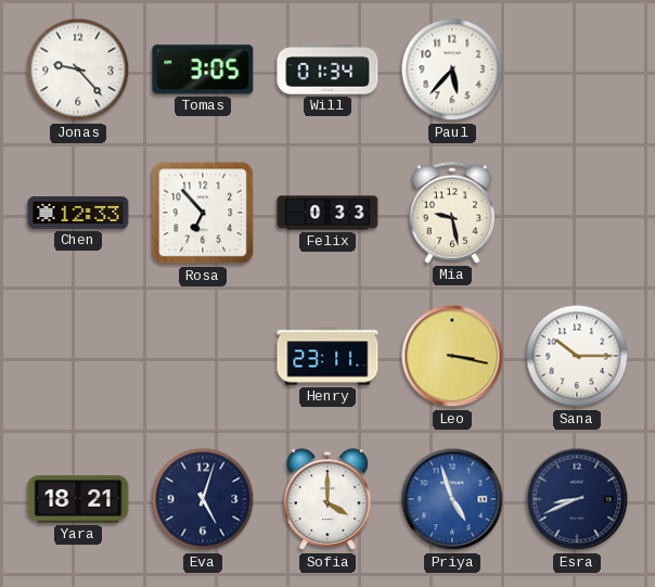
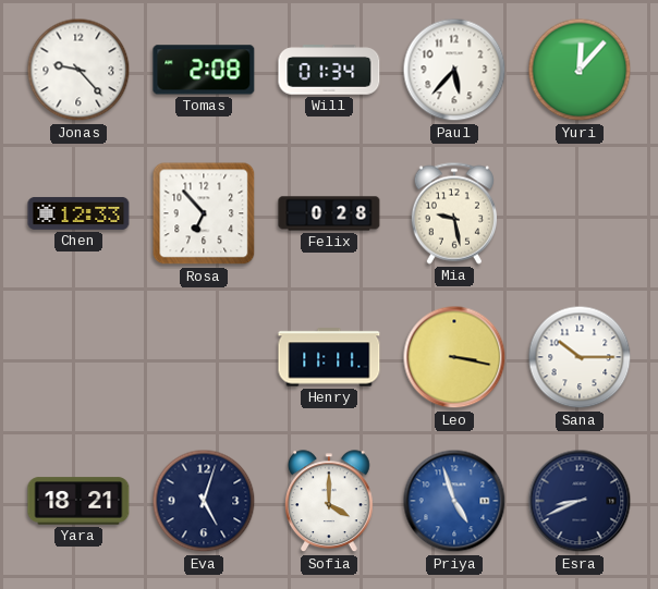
Tomas: 3:05 -> 2:08
Yuri: none -> 12:07
Felix: 0:33 -> 0:28
Henry: 23:11 -> 11:11
